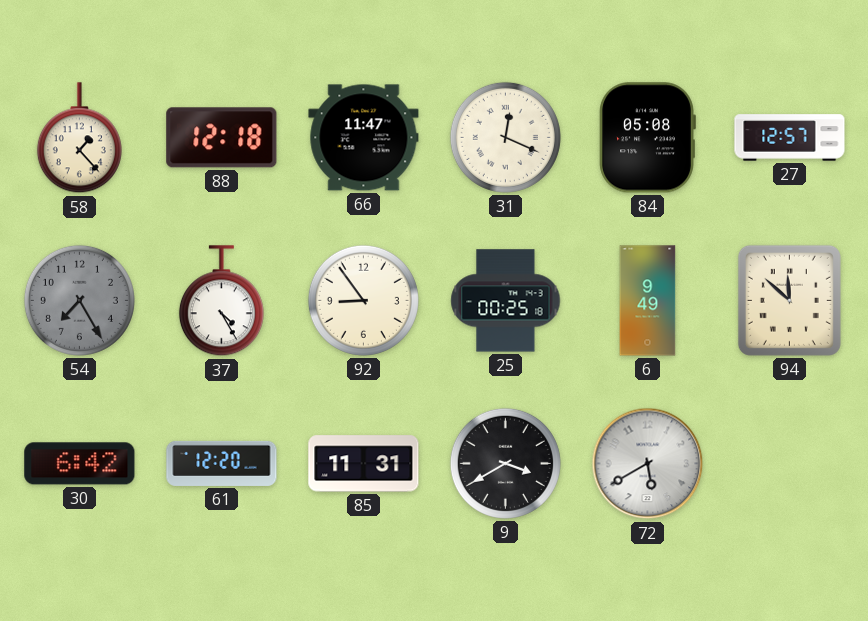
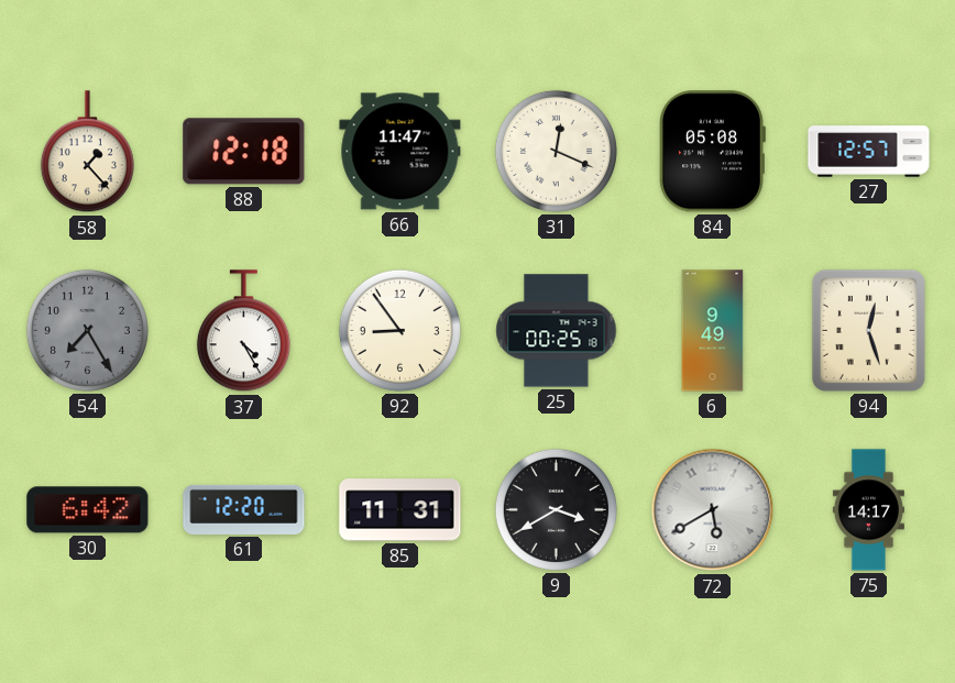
94: 11:52 -> 12:27
75: none -> 14:17
